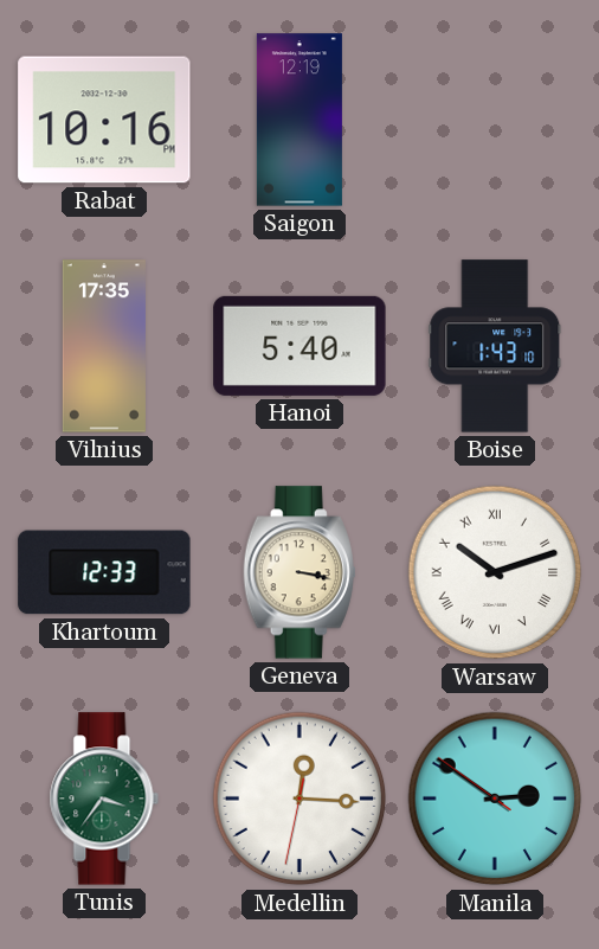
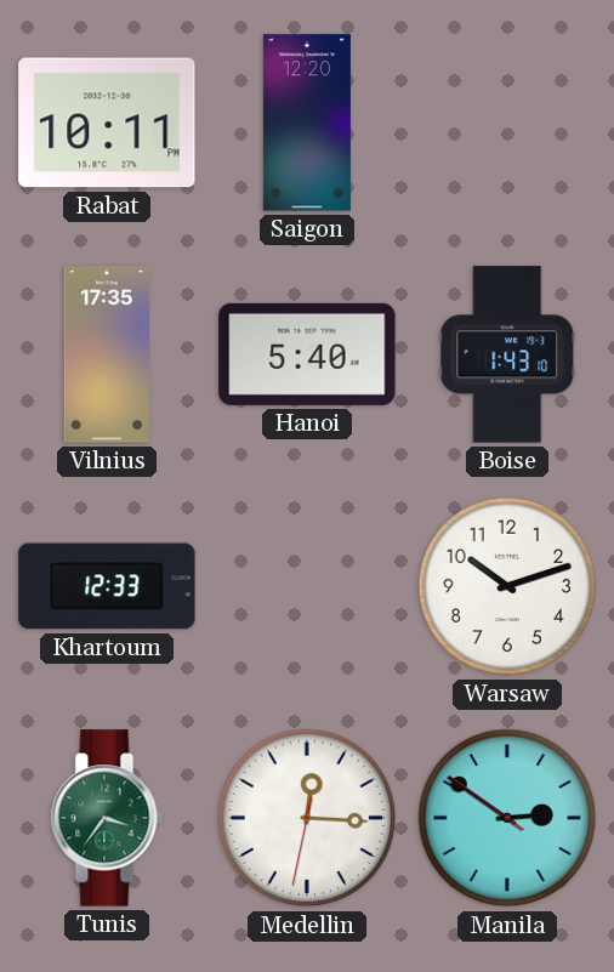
Rabat: 10:16 -> 10:11
Saigon: 12:19 -> 12:20
Geneva: 3:17 -> none
Warsaw numerals: Roman -> Arabic
